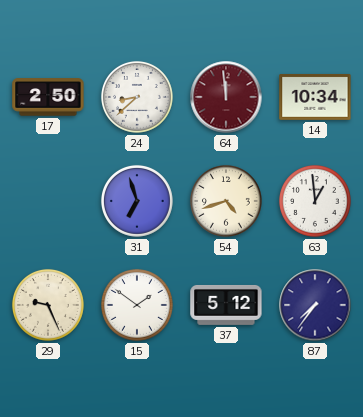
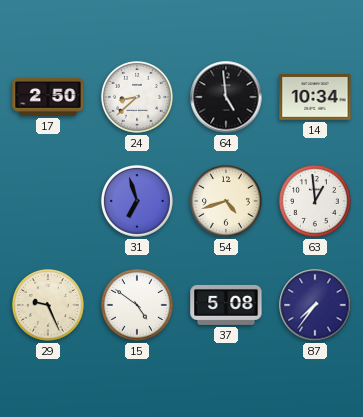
64: 11:59 -> 4:59
64 dial: burgundy -> black
15: 1:51 -> 4:51
37: 5:12 -> 5:08
